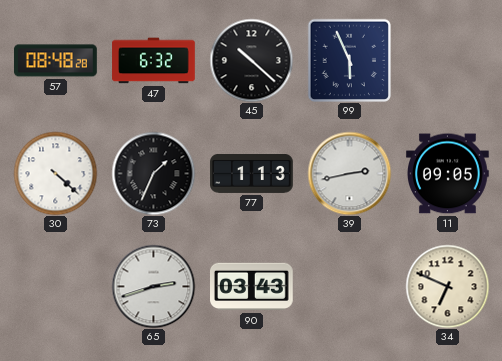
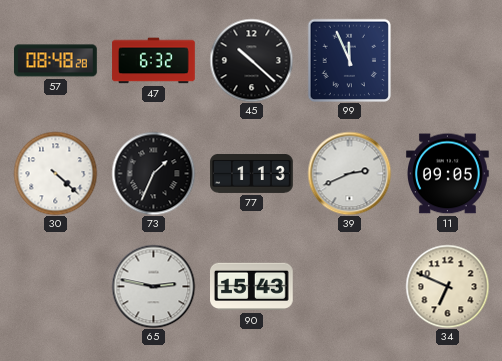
99: 5:56 -> 11:56
39: 2:43 -> 2:41
65: 2:42 -> 2:47
90: 03:43 -> 15:43
